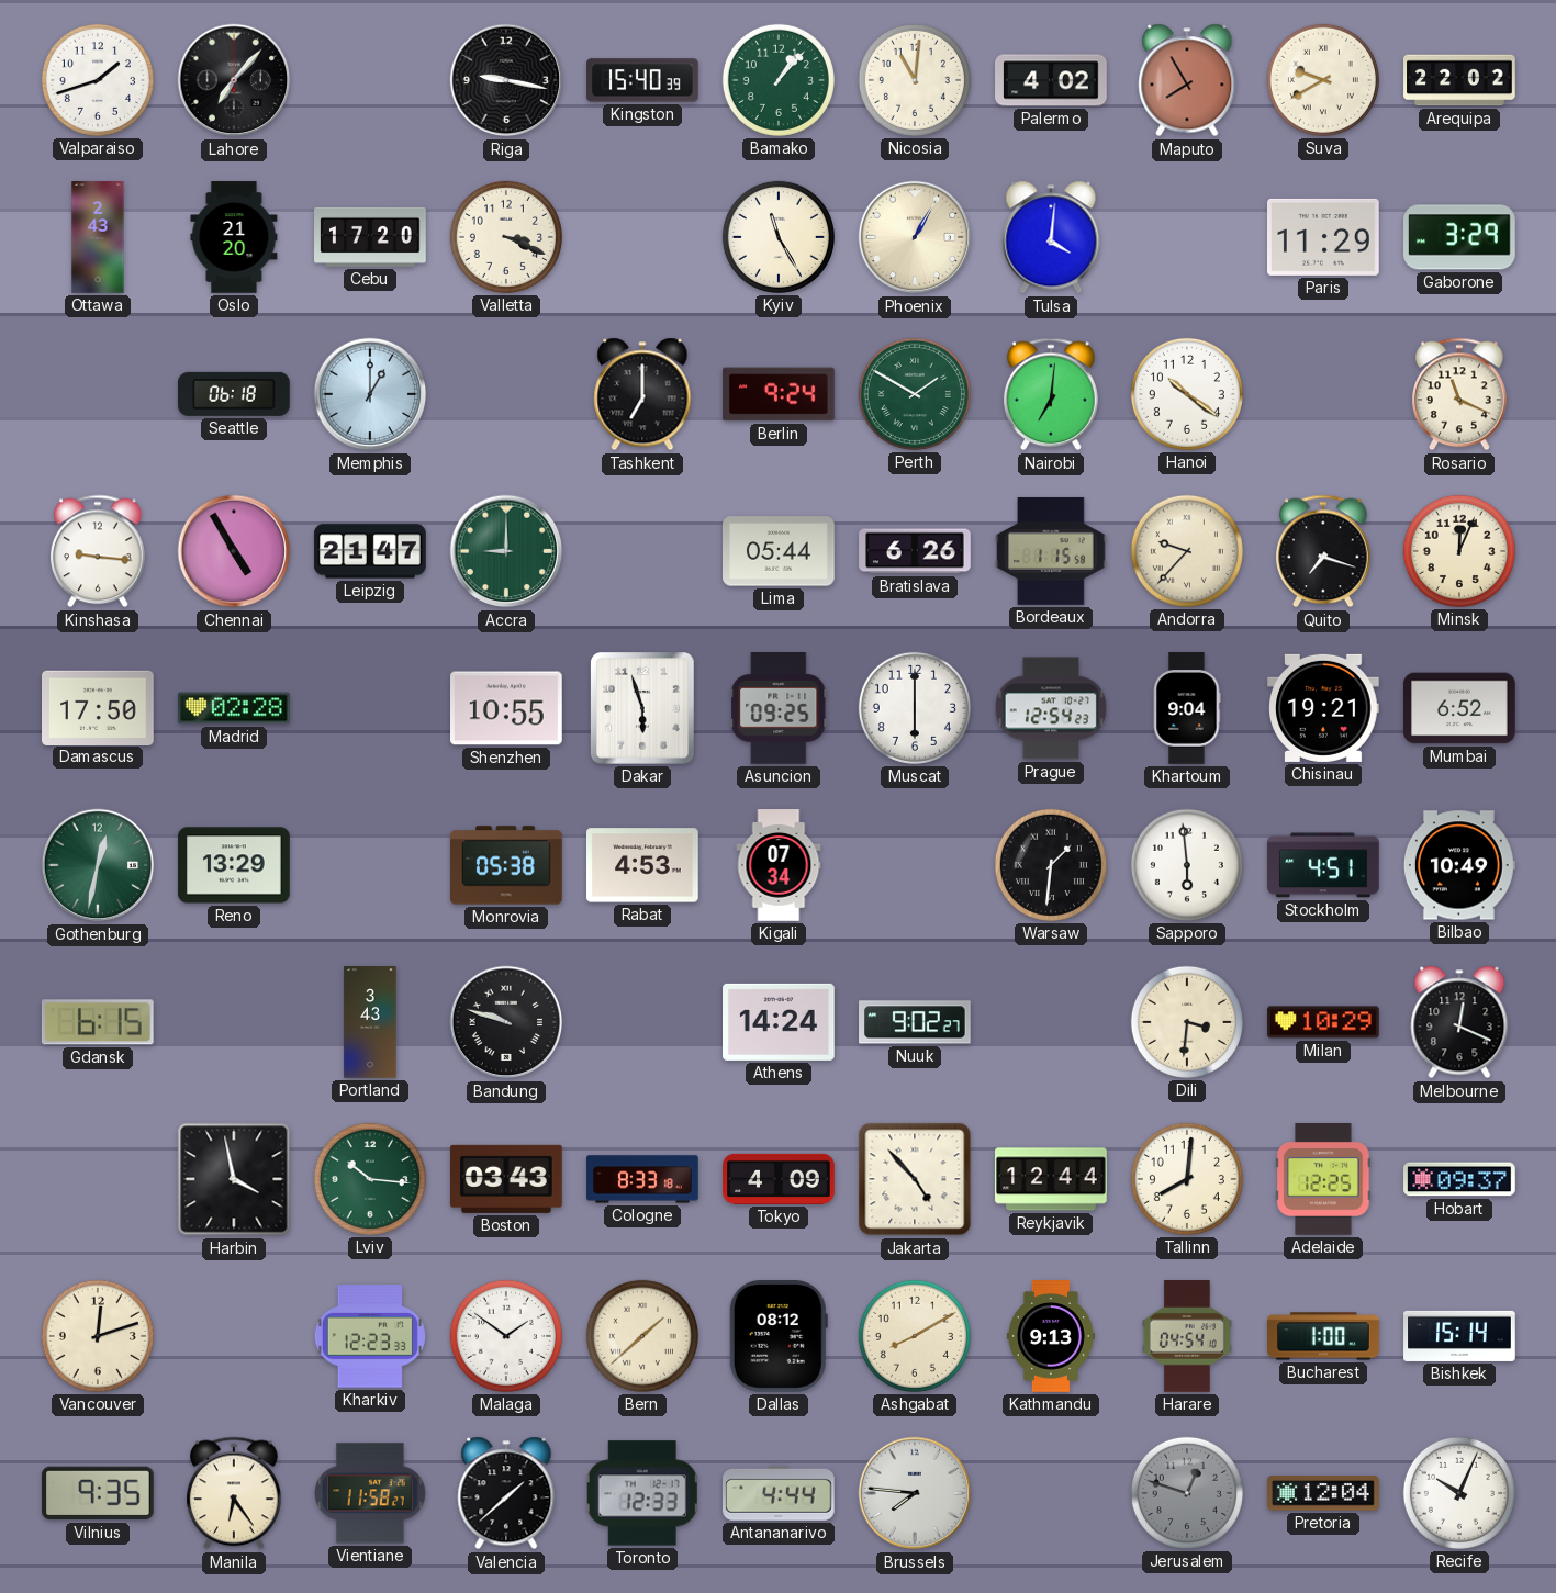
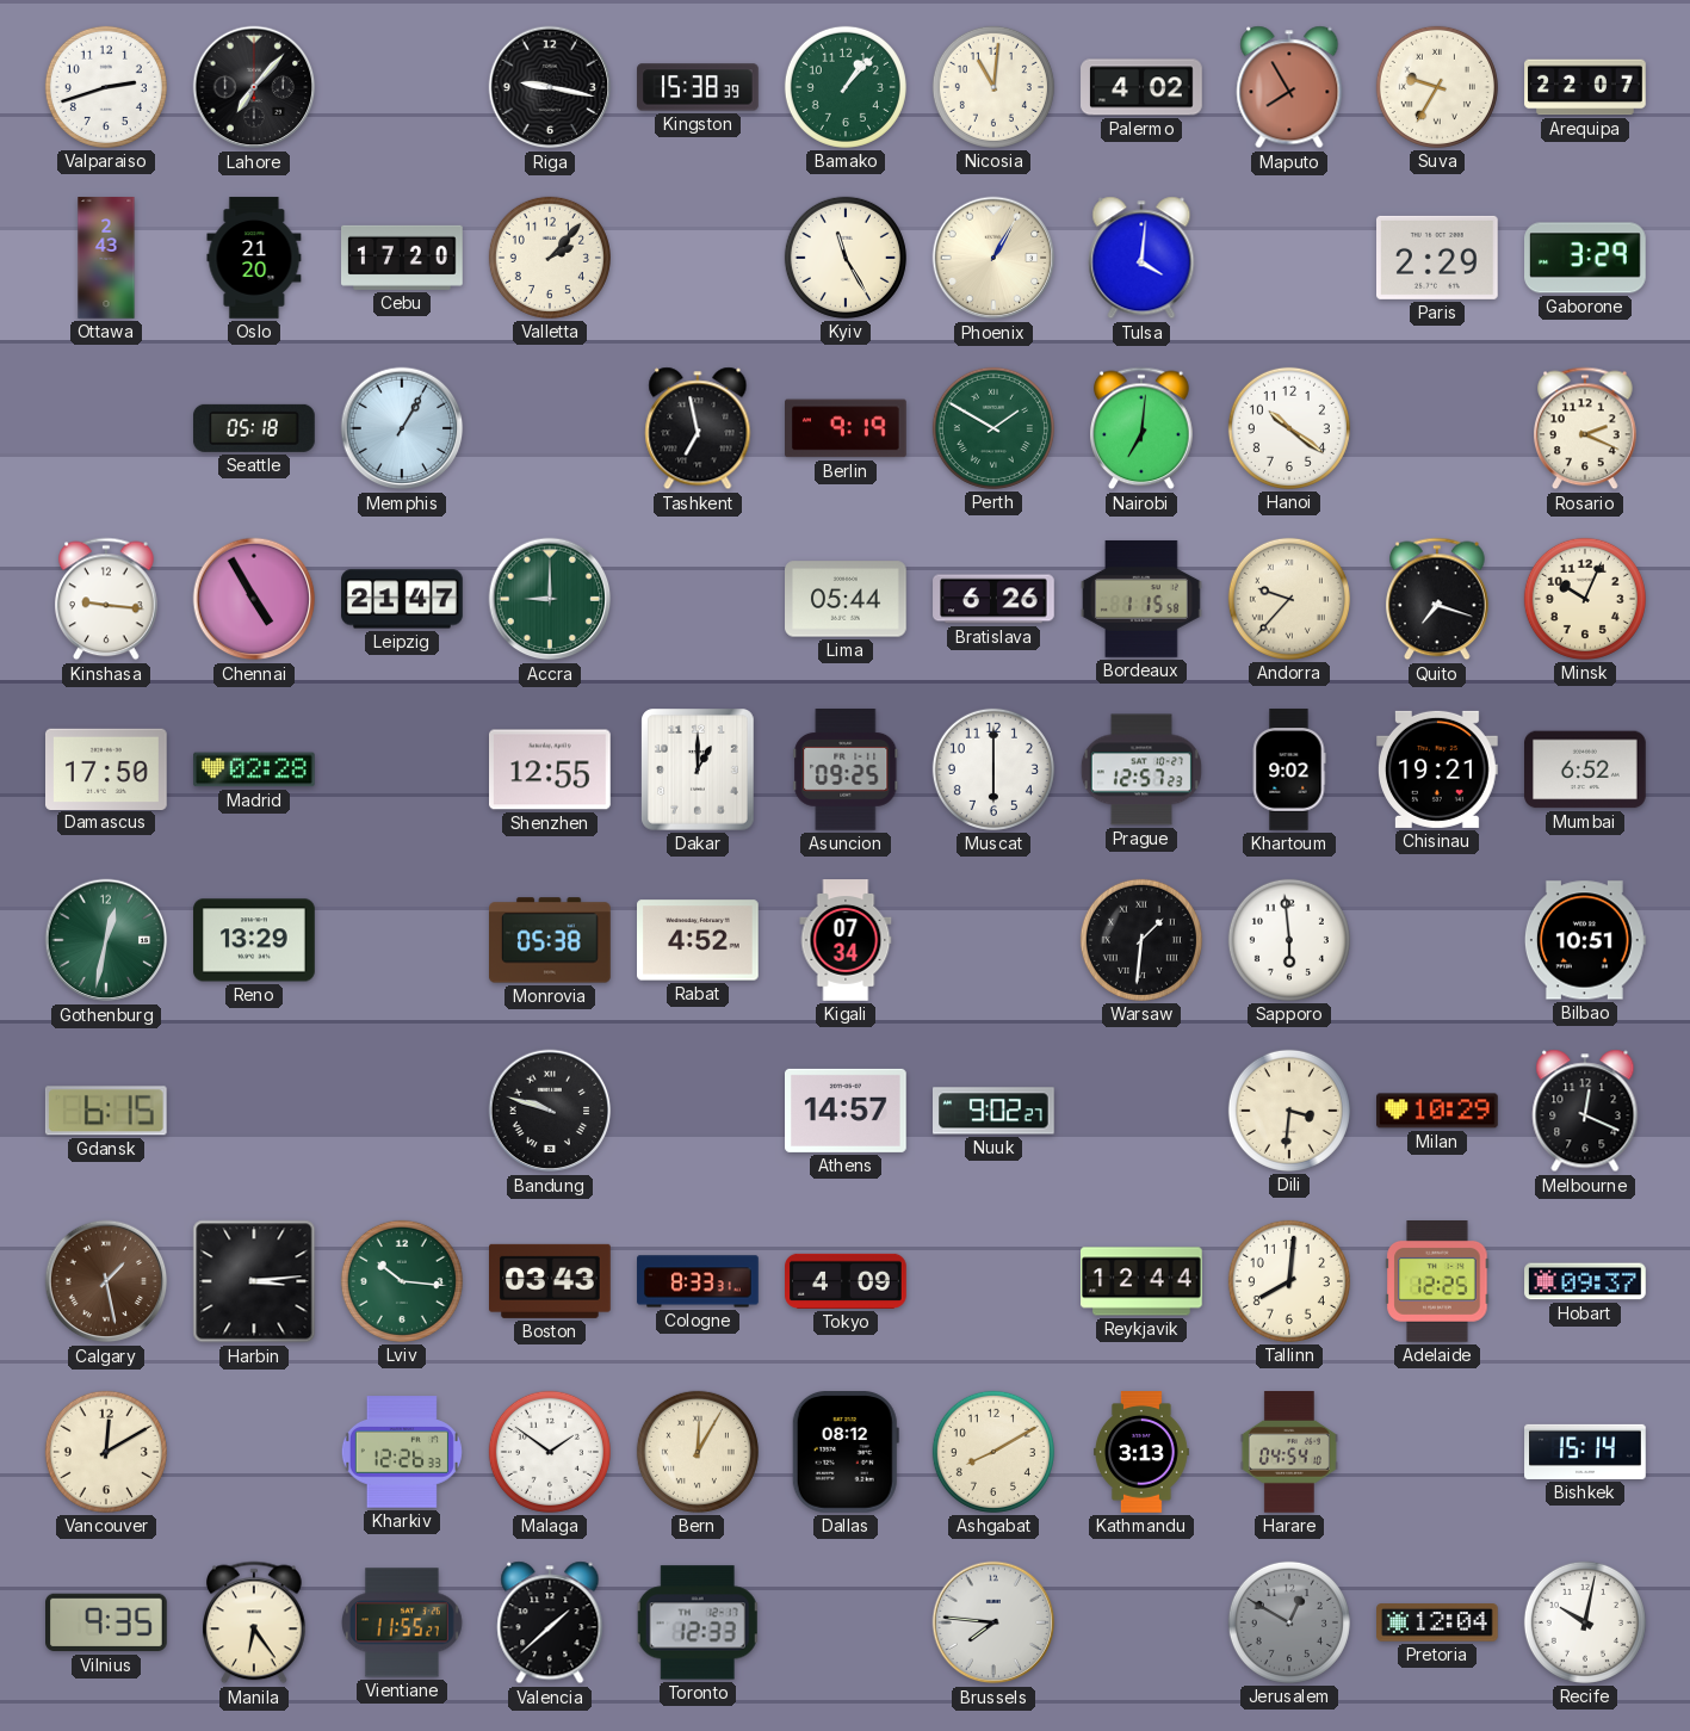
Valparaiso: 1:42 -> 2:42
Kingston: 15:40 -> 15:38
Suva: 9:40 -> 9:35
Arequipa: 22:02 -> 22:07
Valletta: 3:19 -> 2:07
Paris: 11:29 -> 2:29
Seattle: 06:18 -> 05:18
Memphis: 1:00 -> 1:05
Tashkent: 7:00 -> 6:58
Berlin: 9:24 -> 9:19
Rosario: 11:19 -> 2:19
Minsk: 12:04 -> 10:04
Shenzhen: 10:55 -> 12:55
Dakar: 5:57 -> 1:00
Prague: 12:54 -> 12:57
Khartoum: 9:04 -> 9:02
Rabat: 4:53 -> 4:52
Stockholm: 4:51 -> none
Bilbao: 10:49 -> 10:51
Portland: 3:43 -> none
Athens: 14:24 -> 14:57
Calgary: none -> 1:28
Harbin: 3:58 -> 3:14
Cologne: 8:33:18 -> 8:33:31
Jakarta: 4:53 -> none
Vancouver: 12:12 -> 12:10
Kharkiv: 12:23 -> 12:26
Bern: 1:38 -> 12:05
Kathmandu: 9:13 -> 3:13
Bucharest: 1:00 -> none
Vientiane: 11:58 -> 11:55
Antananarivo: 4:44 -> none
Jerusalem: 12:48 -> 12:50
Recife: 10:04 -> 10:02
